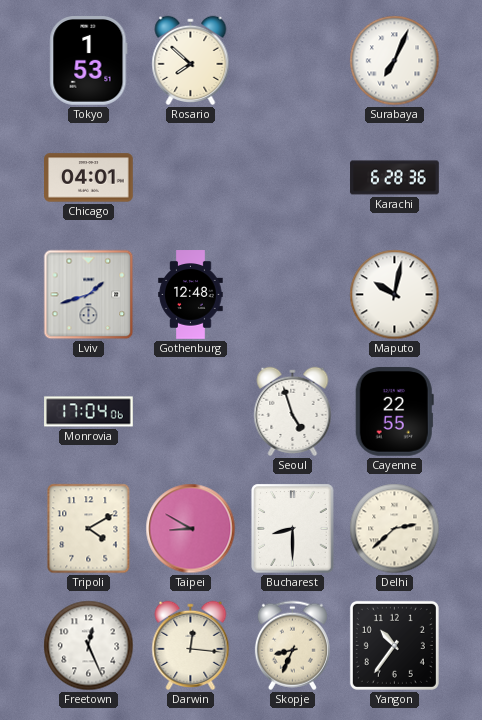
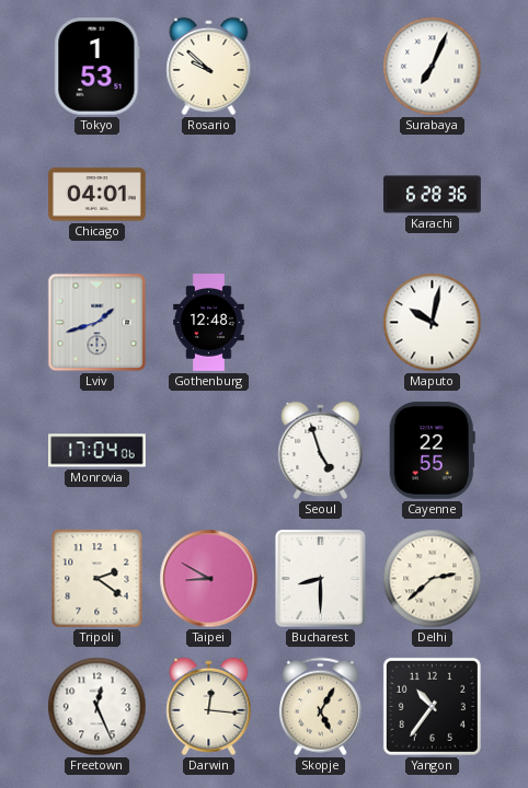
Rosario: 7:52 -> 9:52
Tripoli: 4:10 -> 2:21
Skopje: 8:34 -> 5:05
